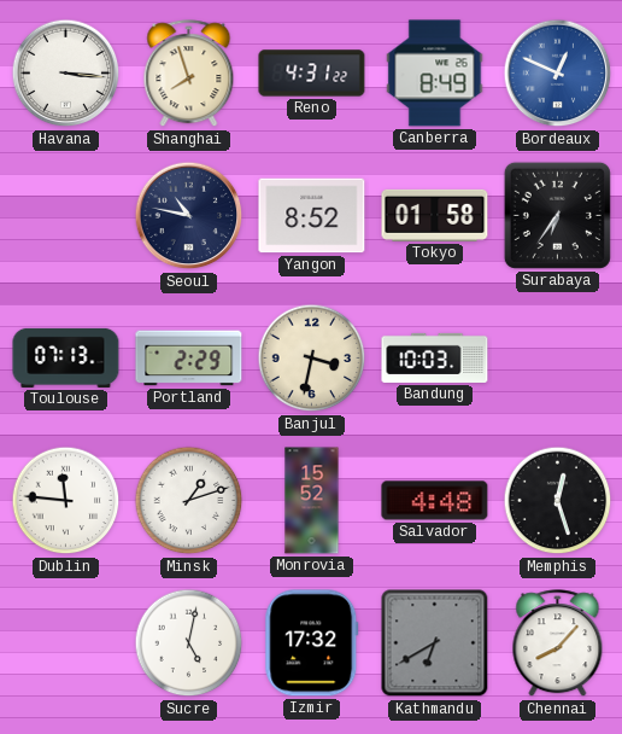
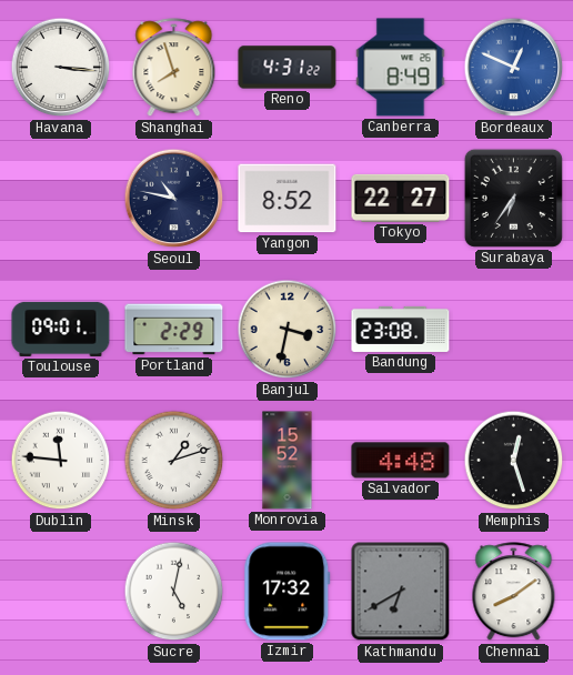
Tokyo: 01:58 -> 22:27
Toulouse: 07:13 -> 09:01
Bandung: 10:03 -> 23:08
Chennai: 8:07 -> 8:09
